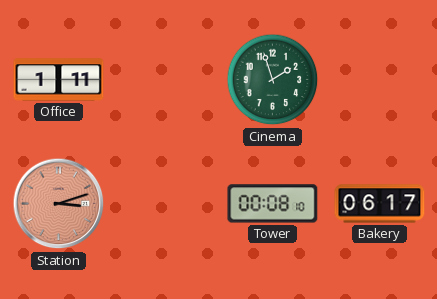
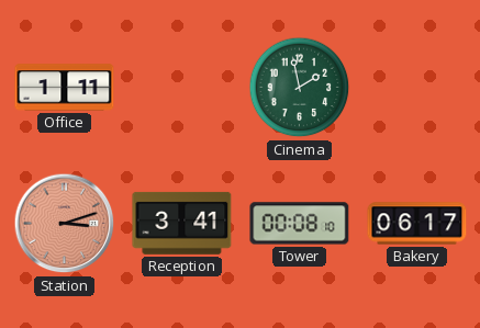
Cinema: 1:57 -> 1:58
Reception: none -> 3:41
